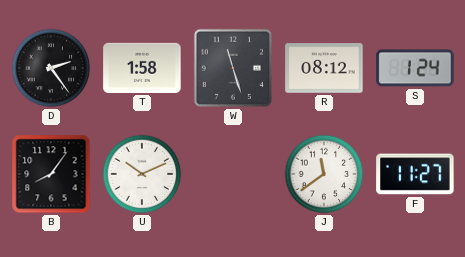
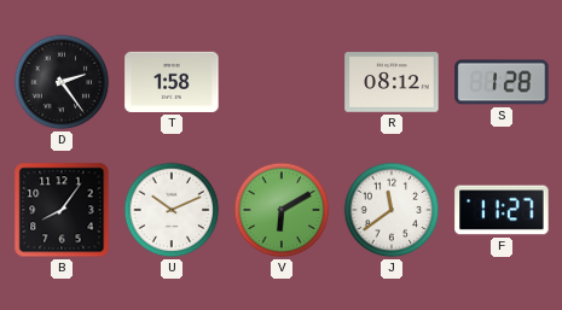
W: 11:27 -> none
S: 1:24 -> 1:28
V: none -> 6:10
